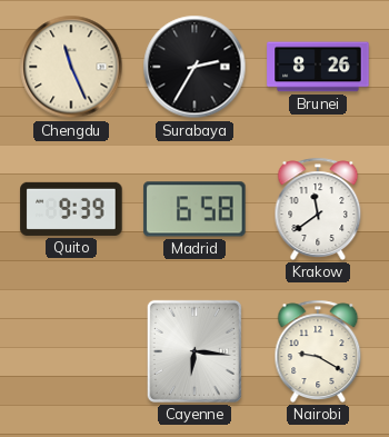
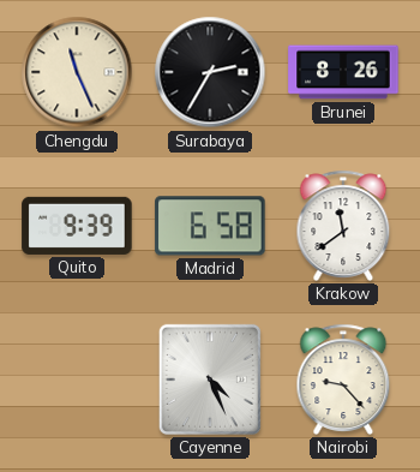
Cayenne: 6:16 -> 4:26
Nairobi: 9:20 -> 9:23
